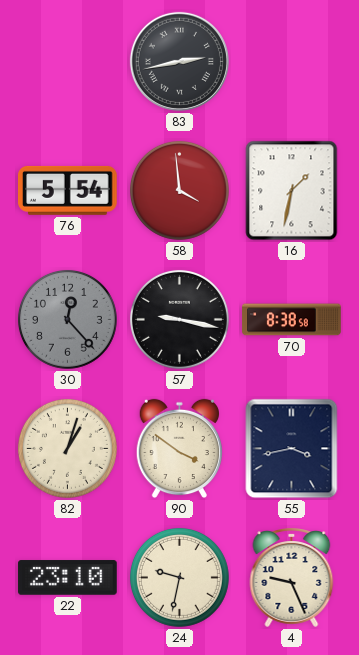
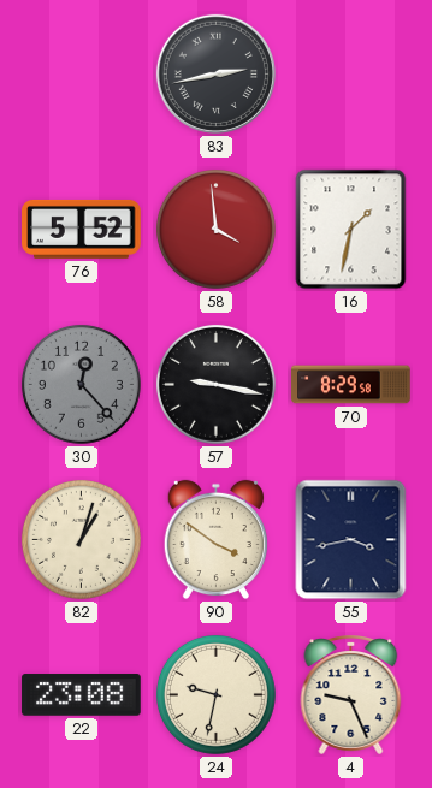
76: 5:54 -> 5:52
70: 8:38 -> 8:29
22: 23:10 -> 23:08
